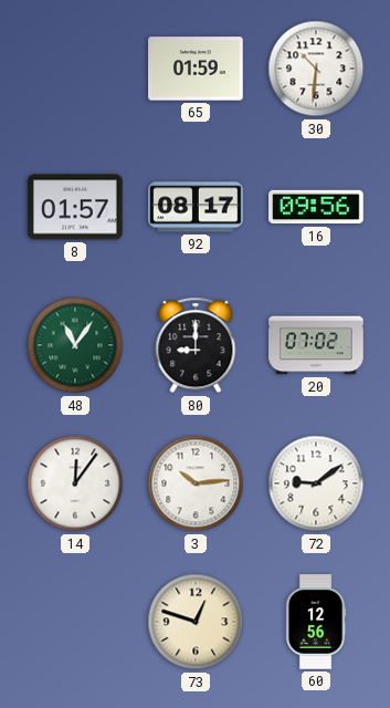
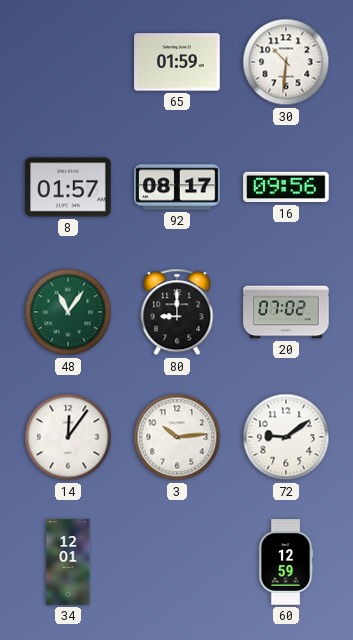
34: none -> 12:01
73: 12:48 -> none
60: 12:56 -> 12:59
